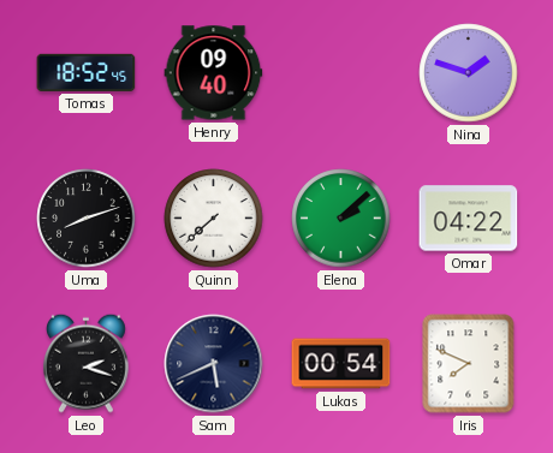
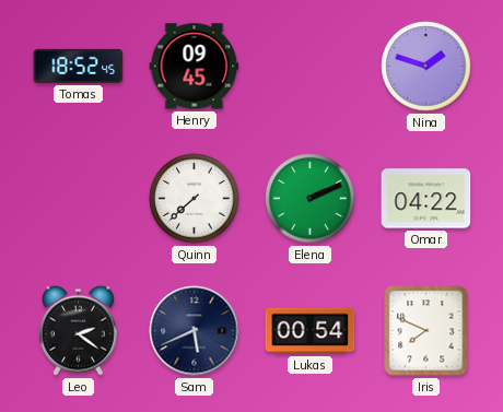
Henry: 09:40 -> 09:45
Uma: 8:12 -> none
Elena: 2:08 -> 2:11
Leo: 2:18 -> 2:21
